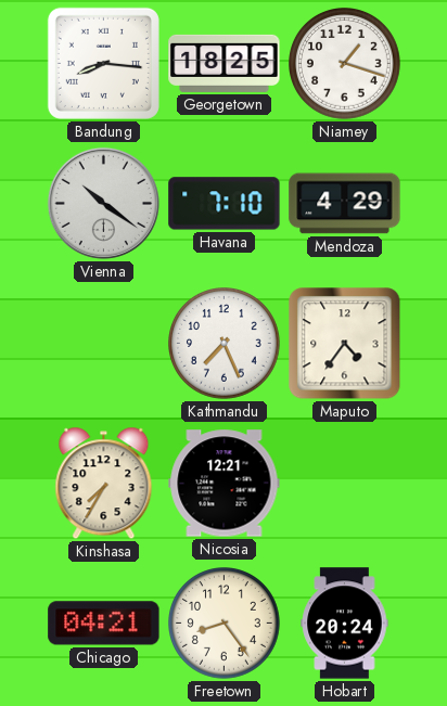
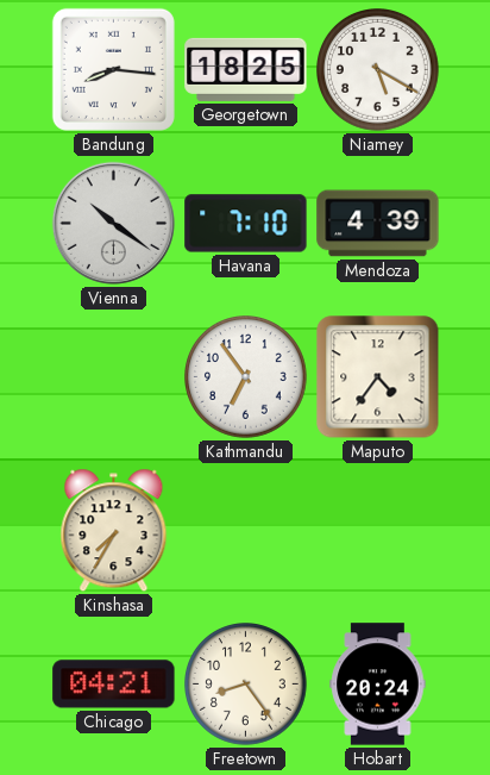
Niamey: 1:18 -> 5:20
Mendoza: 4:29 -> 4:39
Kathmandu: 7:26 -> 6:54
Nicosia: 12:21 -> none
